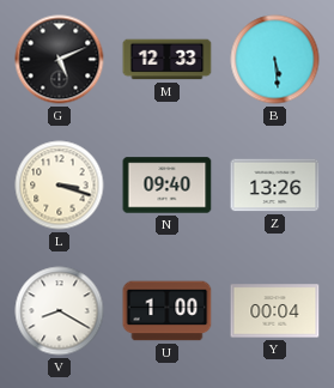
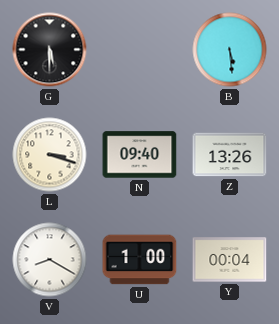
G: 5:11 -> 5:30
M: 12:33 -> none
